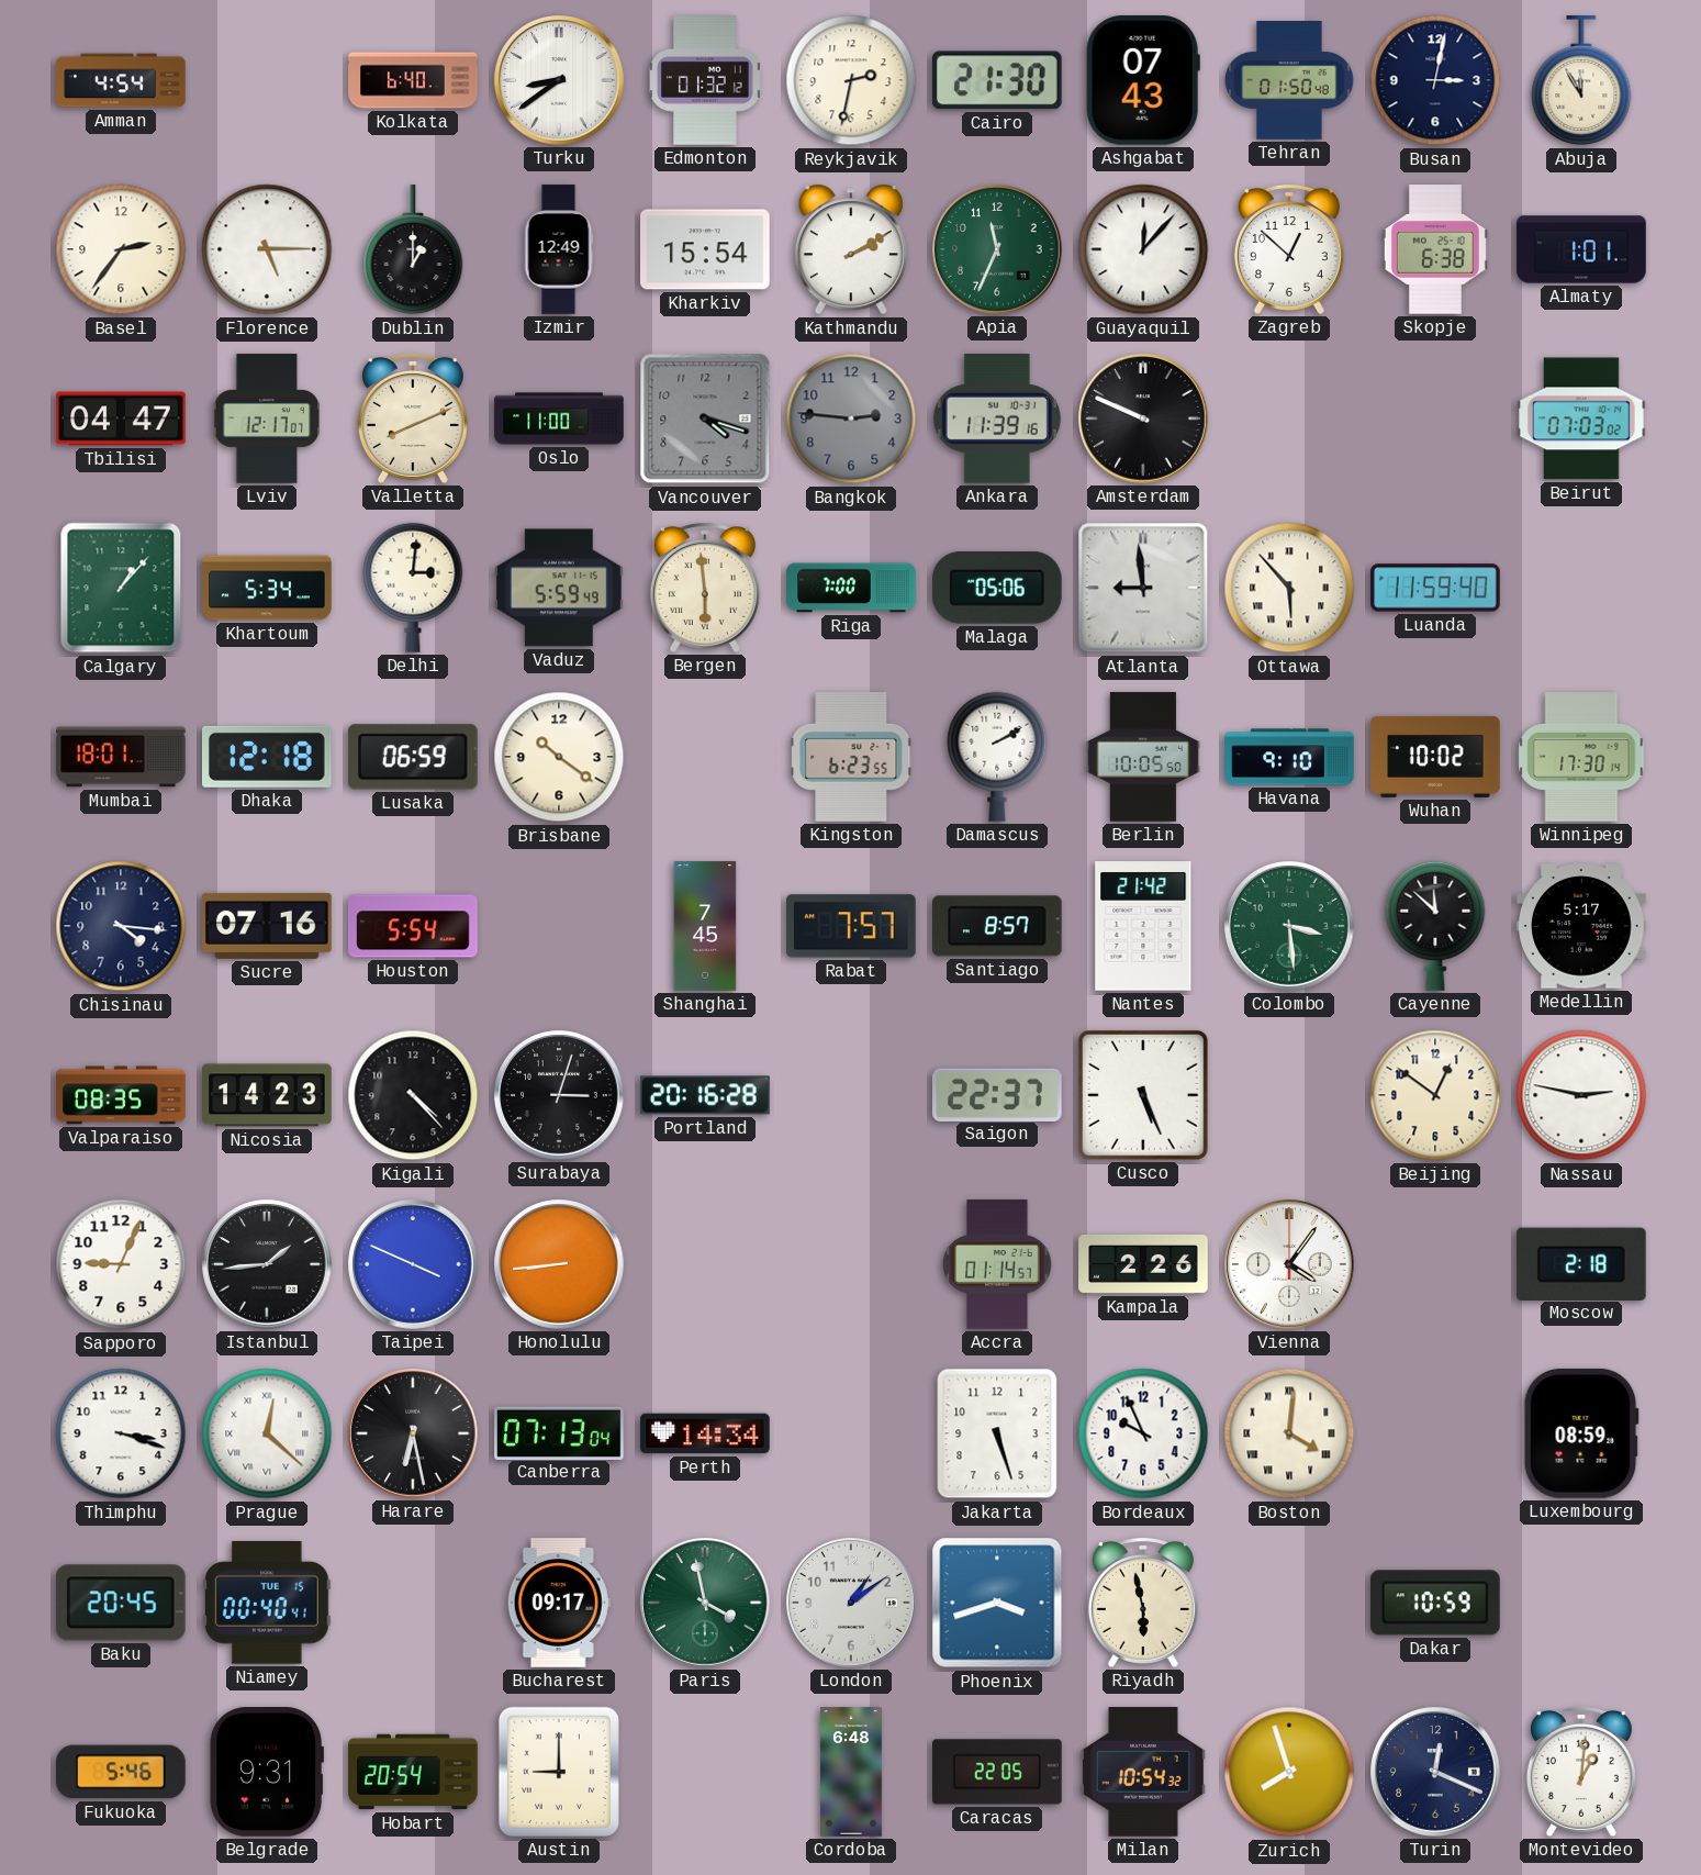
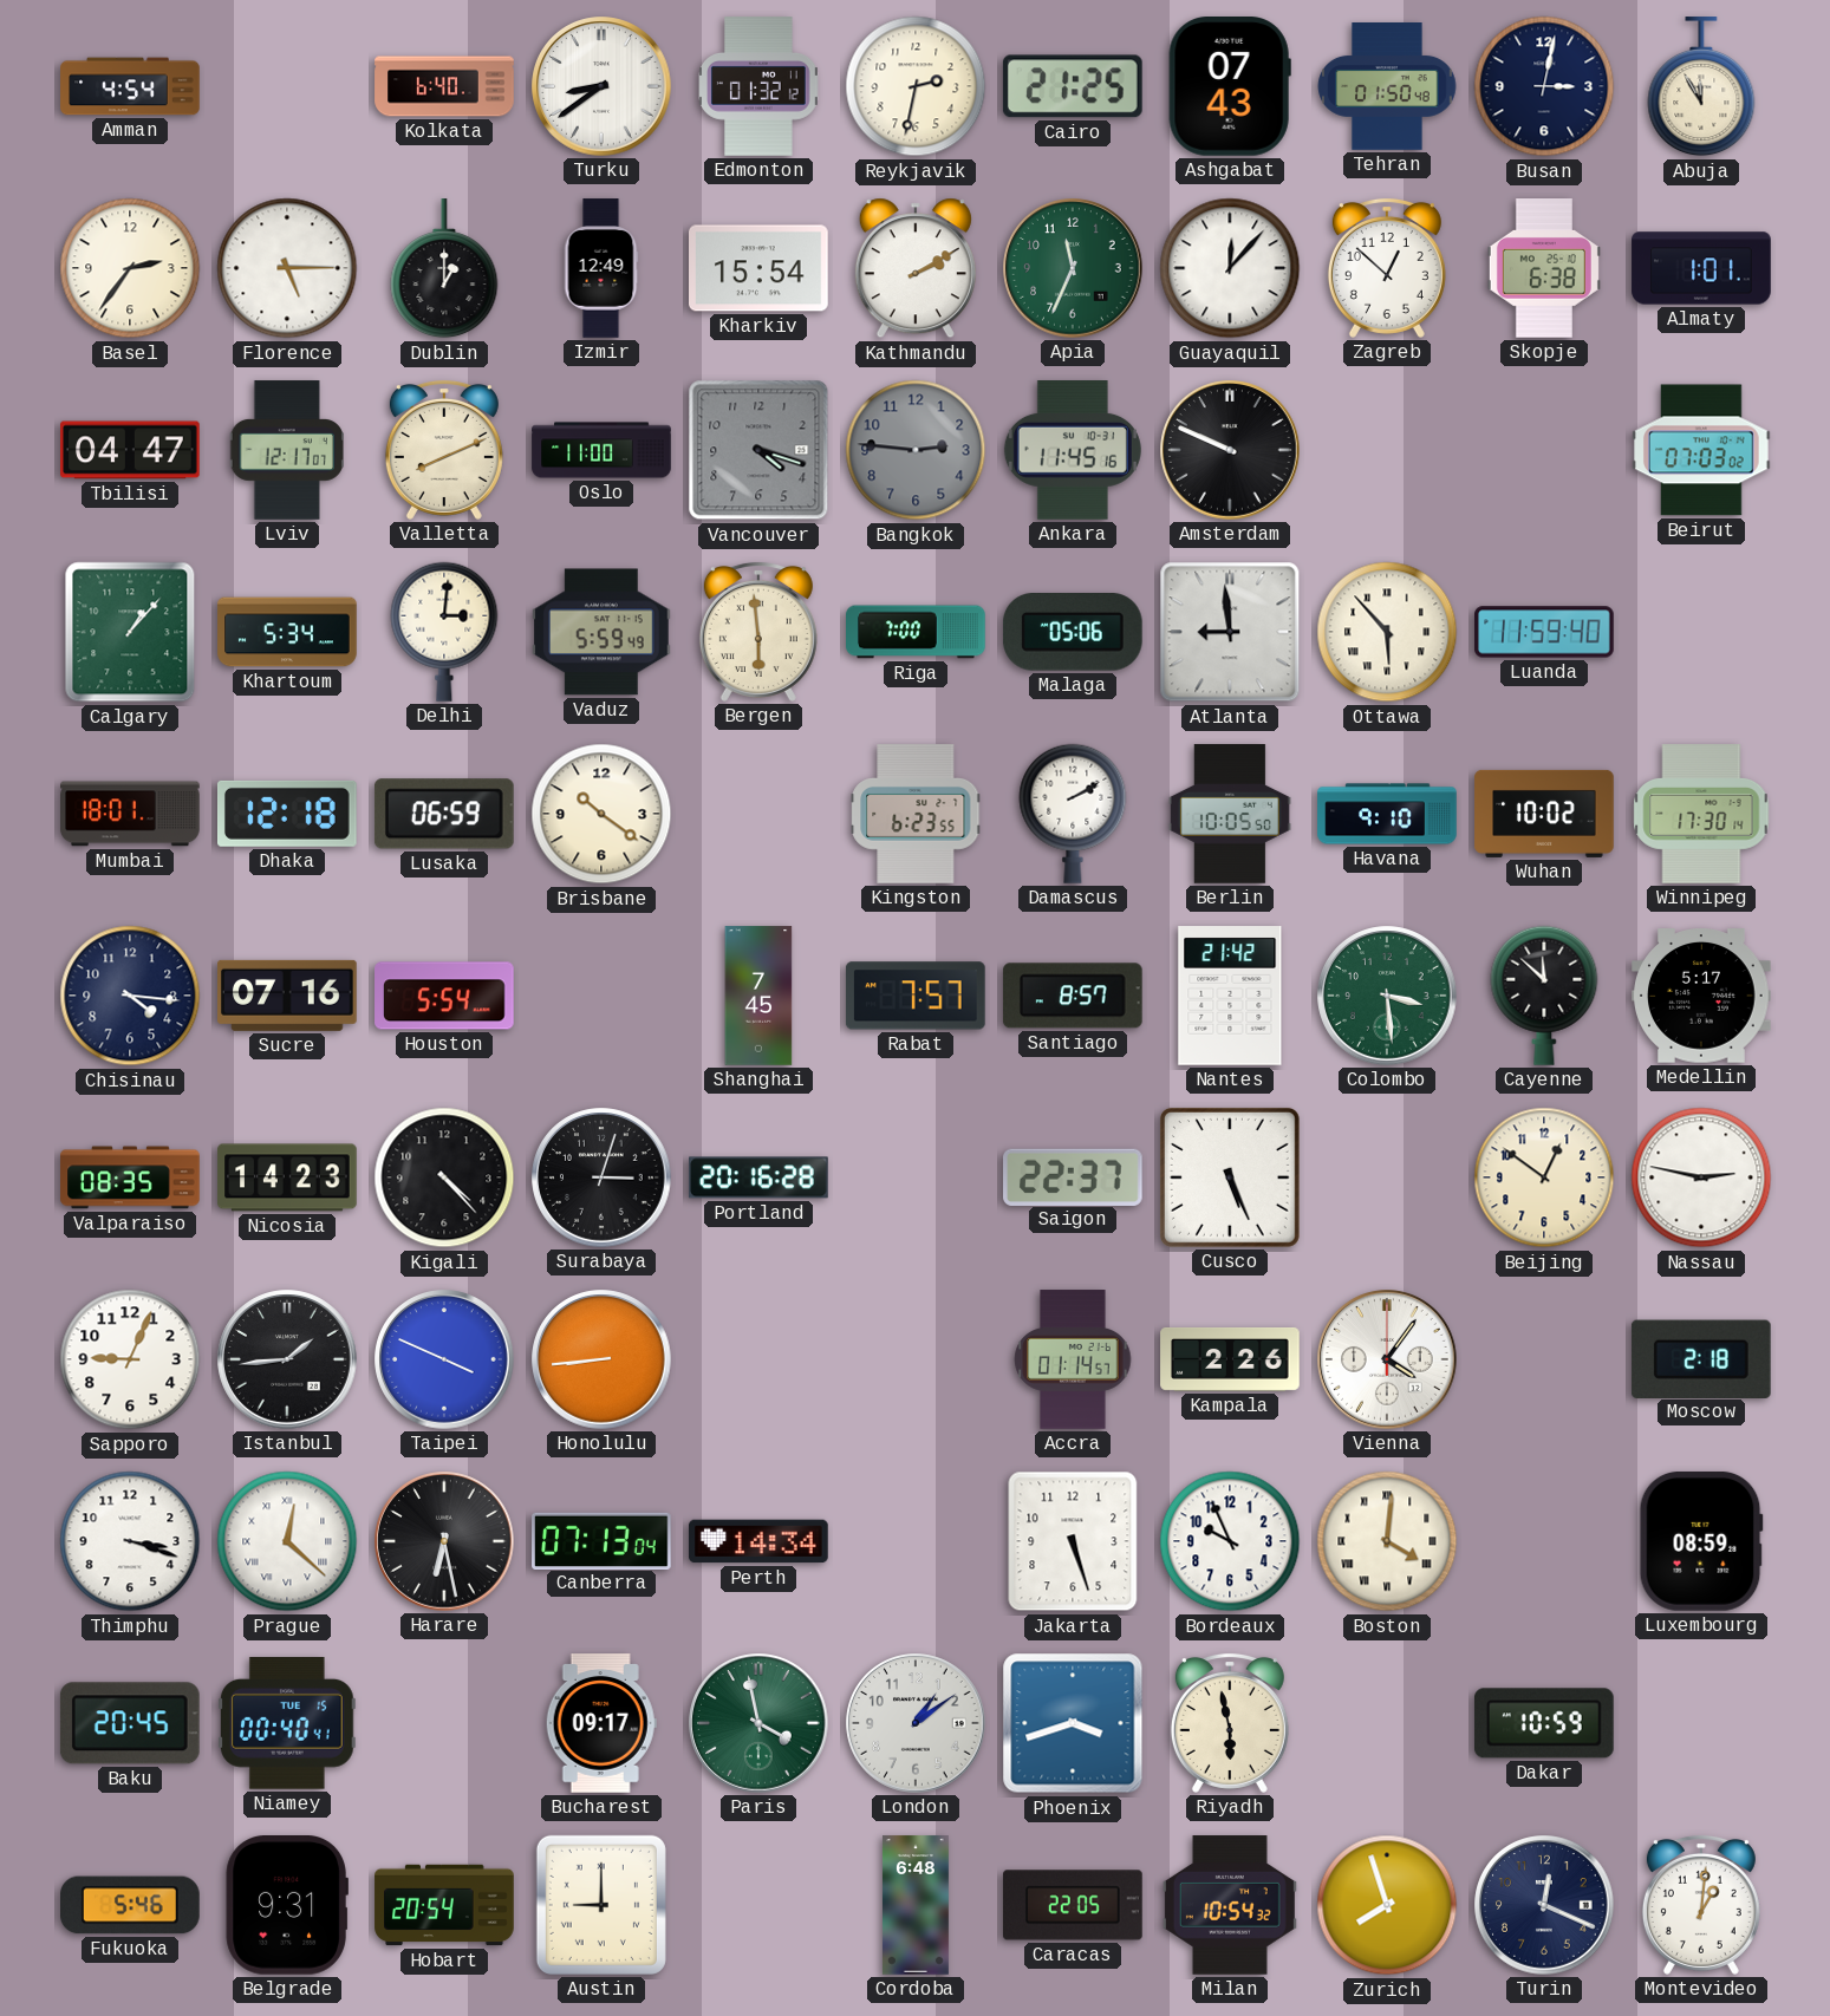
Cairo: 21:30 -> 21:25
Ankara: 11:39 -> 11:45
